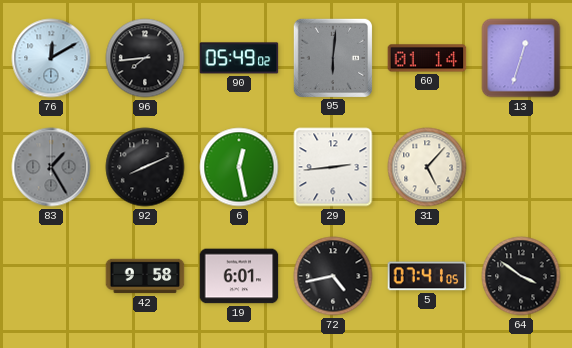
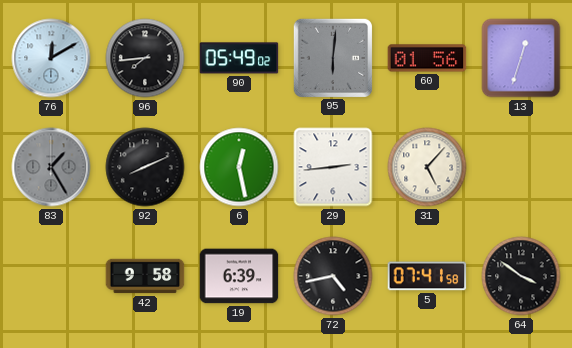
60: 01:14 -> 01:56
19: 6:01 -> 6:39
5: 07:41:05 -> 07:41:58
